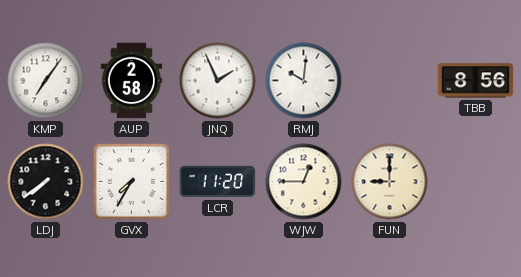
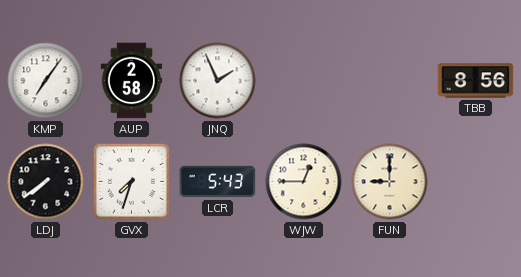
RMJ: 10:01 -> none
GVX: 7:35 -> 7:33
LCR: 11:20 -> 5:43
